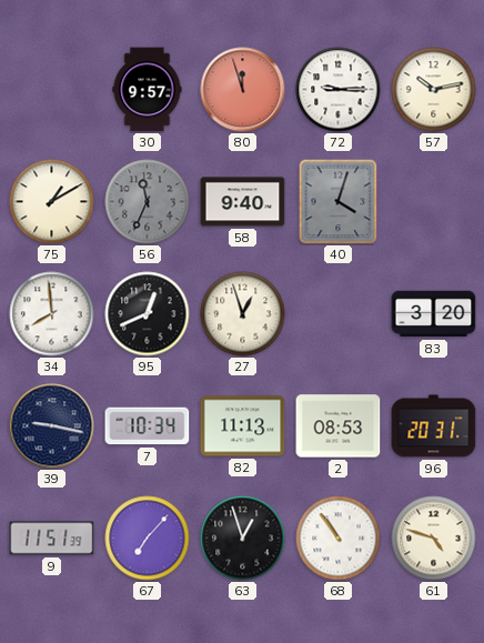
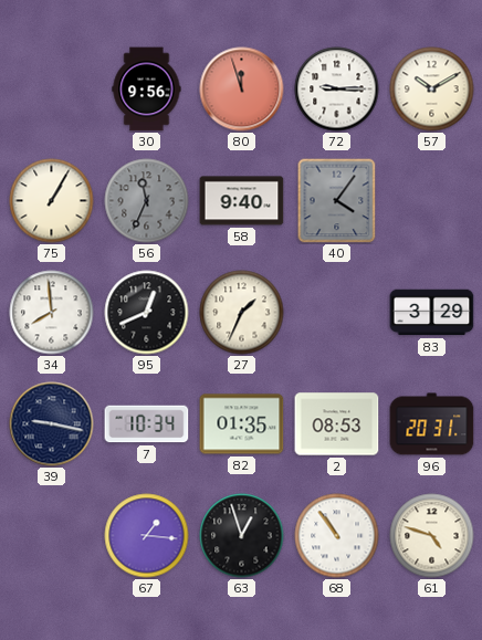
30: 9:57 -> 9:56
57: 10:13 -> 10:10
75: 1:10 -> 1:05
40: 4:03 -> 4:06
27: 12:57 -> 1:34
83: 3:20 -> 3:29
82: 11:13 -> 01:35
9: 11:51 -> none
67: 7:07 -> 1:16
